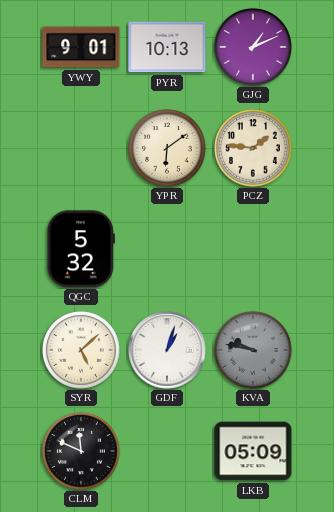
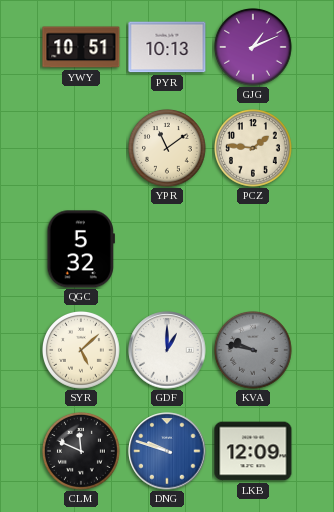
YWY: 9:01 -> 10:51
YPR: 6:09 -> 11:09
GDF: 1:03 -> 1:00
DNG: none -> 9:48
LKB: 05:09 -> 12:09
